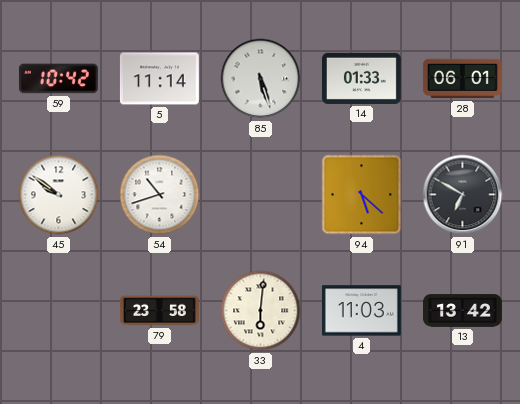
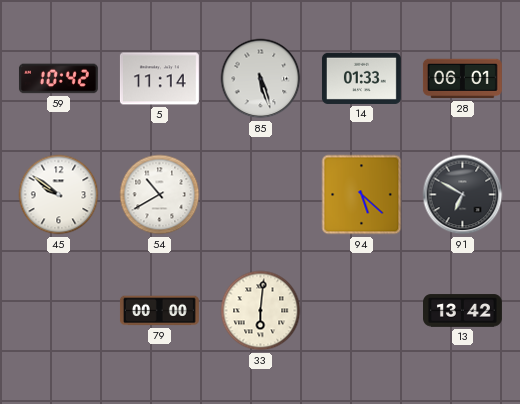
54: 10:42 -> 10:40
79: 23:58 -> 00:00
4: 11:03 -> none
